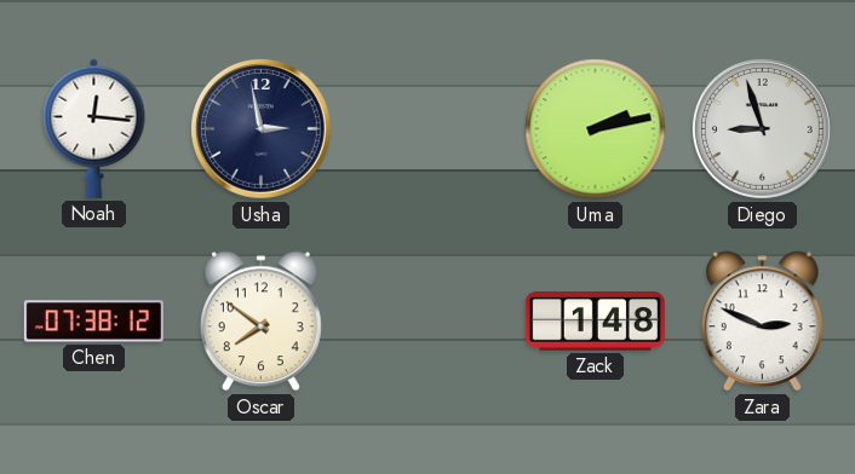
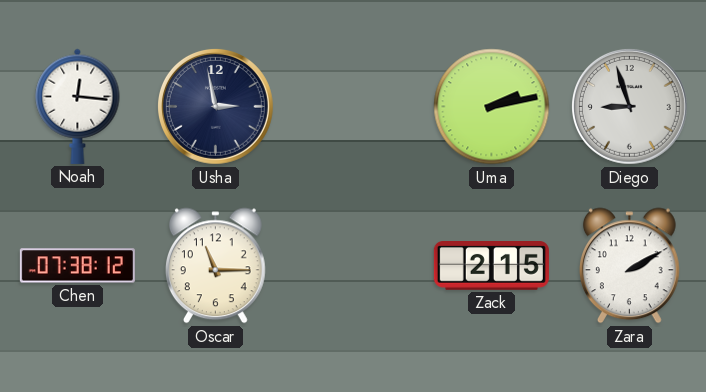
Oscar: 7:51 -> 11:15
Zack: 1:48 -> 2:15
Zara: 2:49 -> 2:10
